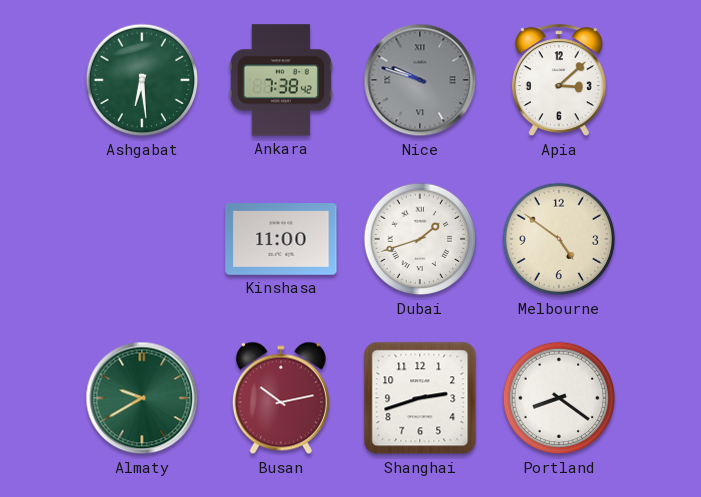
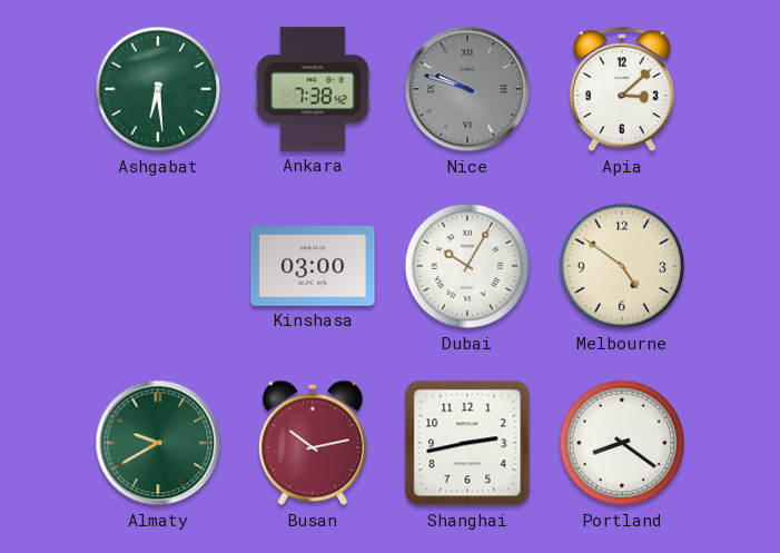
Kinshasa: 11:00 -> 03:00
Dubai: 1:42 -> 10:05
Shanghai: 2:42 -> 2:43
